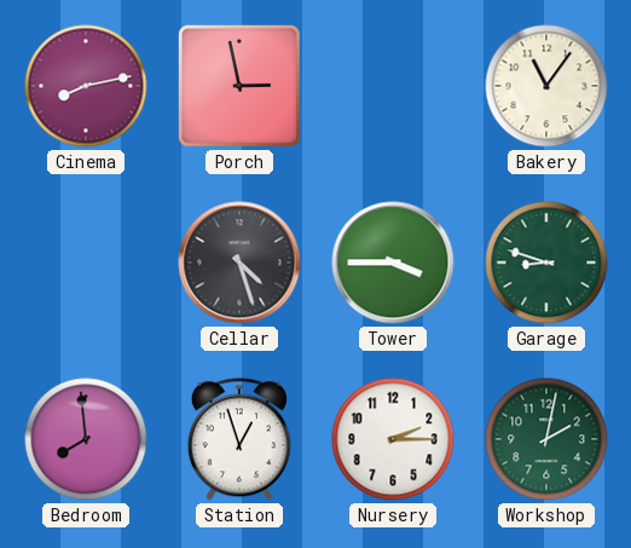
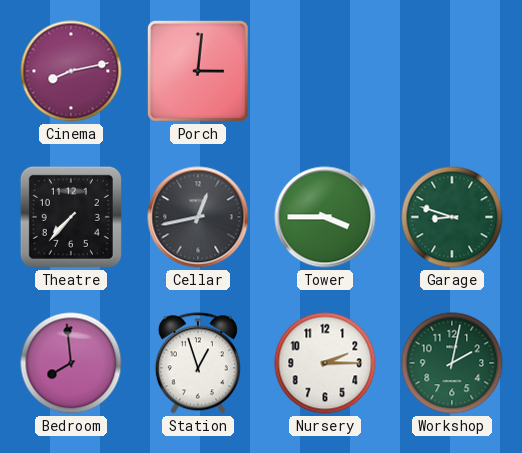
Porch: 2:58 -> 3:01
Bakery: 11:06 -> none
Theatre: none -> 7:37
Cellar: 4:27 -> 12:43
